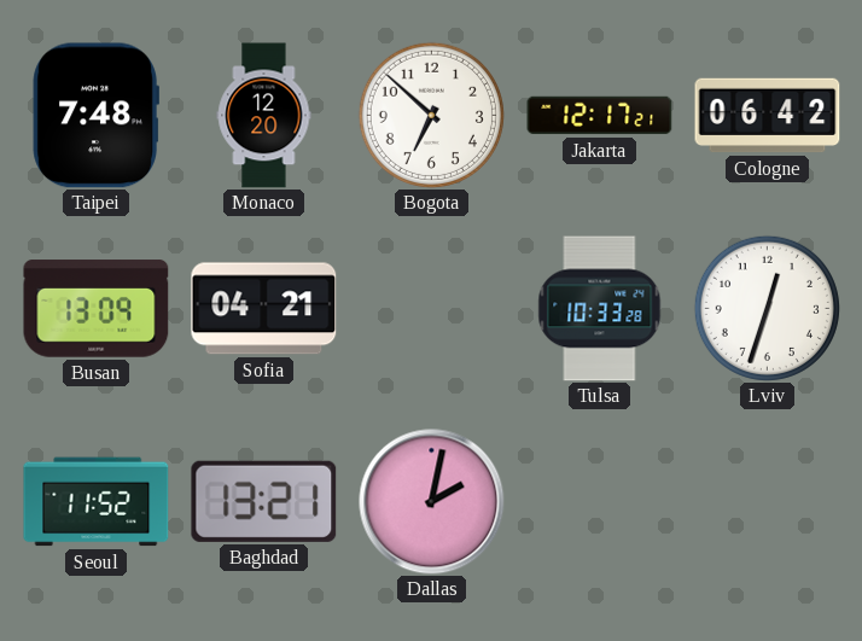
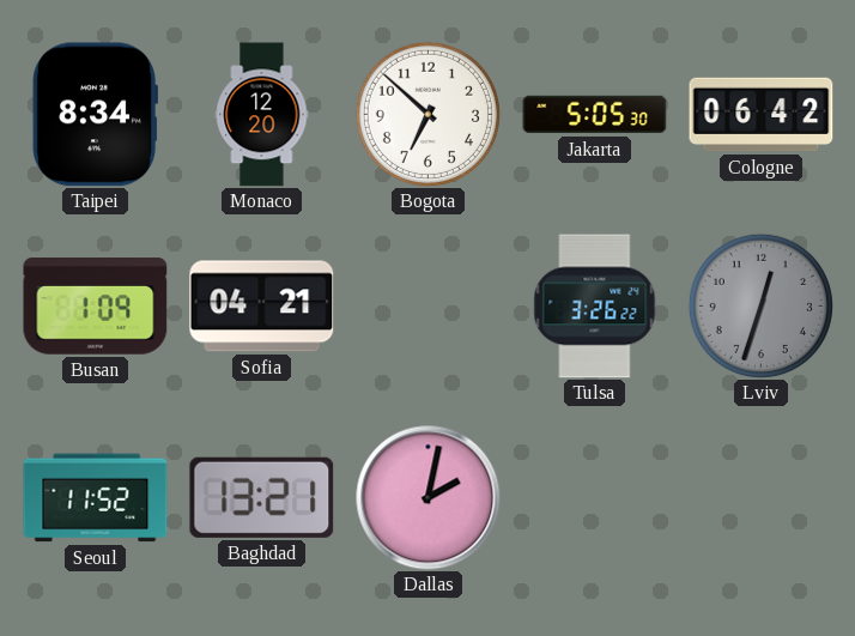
Taipei: 7:48 -> 8:34
Jakarta: 12:17 -> 5:05
Busan: 13:09 -> 1:09
Tulsa: 10:33 -> 3:26
Lviv dial: white -> grey
